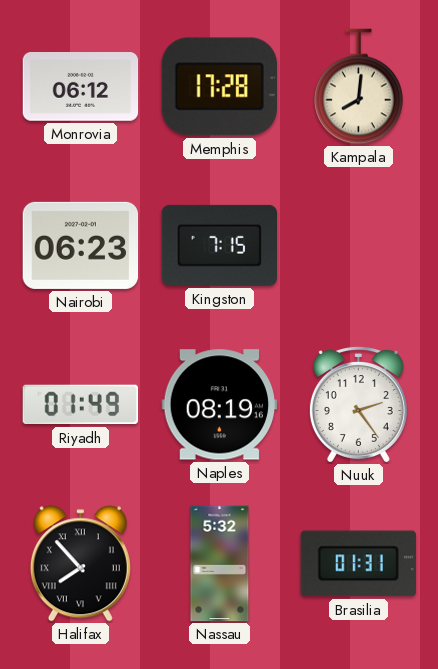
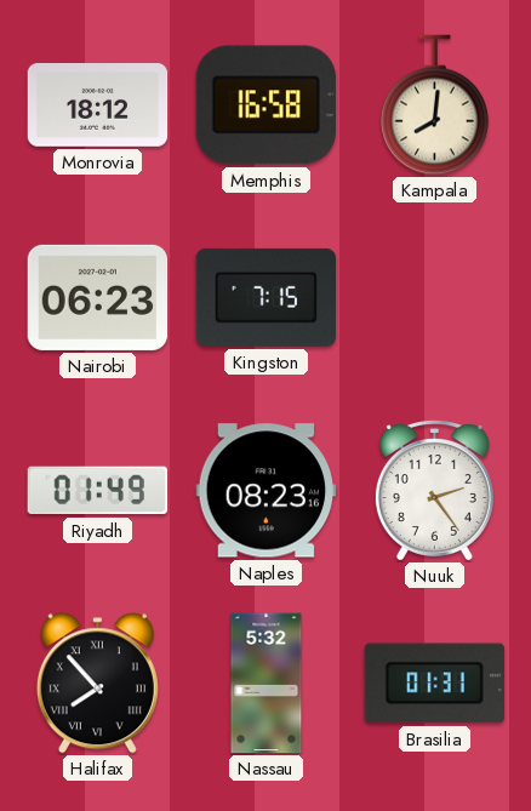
Monrovia: 06:12 -> 18:12
Memphis: 17:28 -> 16:58
Naples: 08:19 -> 08:23
